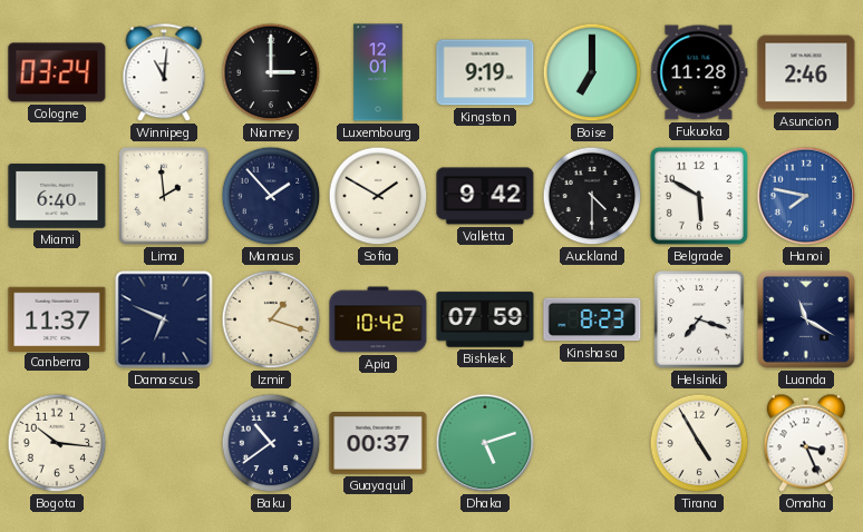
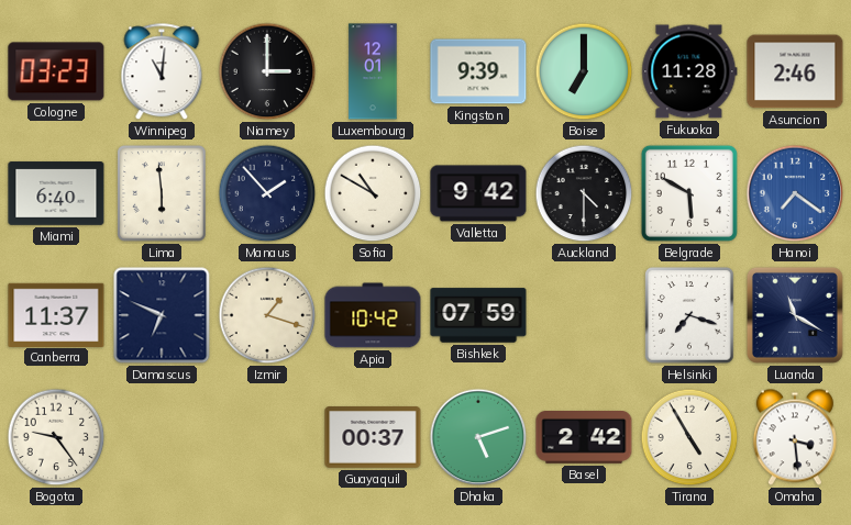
Cologne: 03:24 -> 03:23
Kingston: 9:19 -> 9:39
Lima: 1:59 -> 5:59
Sofia: 1:50 -> 10:50
Hanoi: 7:47 -> 7:21
Kinshasa: 8:23 -> none
Bogota: 10:16 -> 9:24
Baku: 10:39 -> none
Basel: none -> 2:42
Omaha: 3:26 -> 3:29
